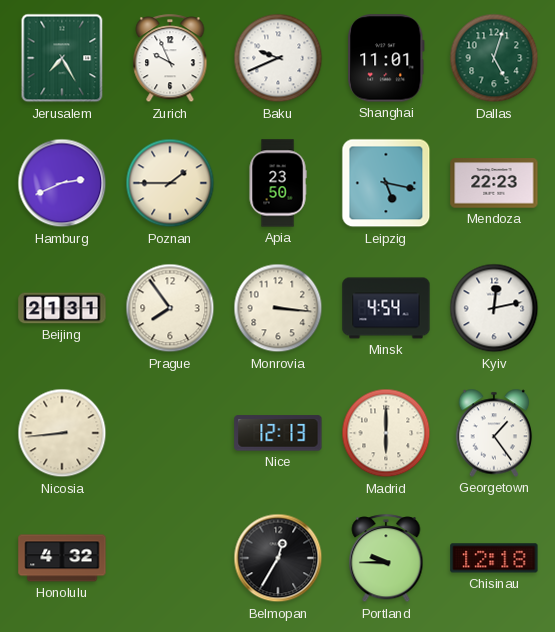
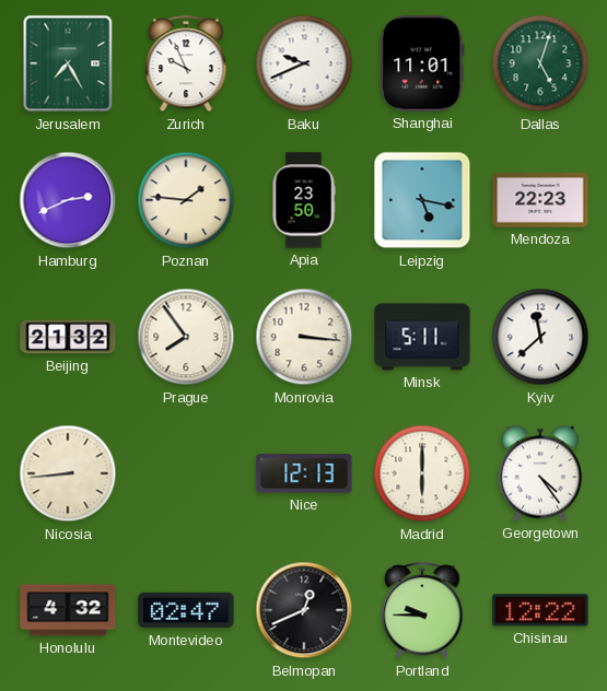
Poznan: 1:45 -> 1:46
Beijing: 21:31 -> 21:32
Minsk: 4:54 -> 5:11
Kyiv: 12:13 -> 11:38
Georgetown: 1:24 -> 4:24
Montevideo: none -> 02:47
Belmopan: 12:35 -> 12:41
Chisinau: 12:18 -> 12:22
